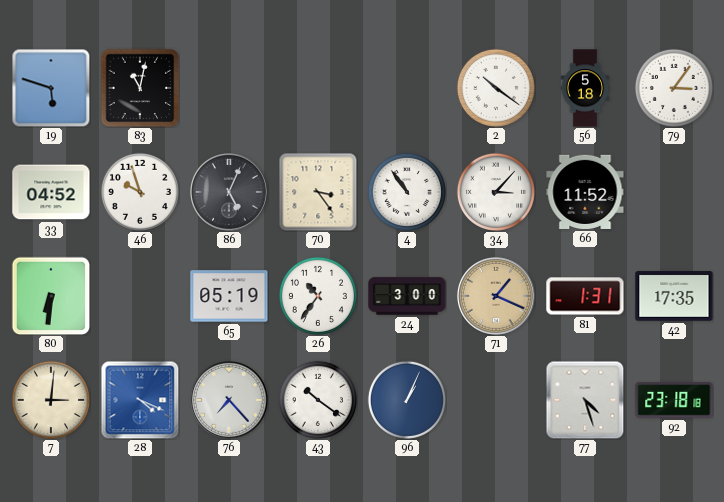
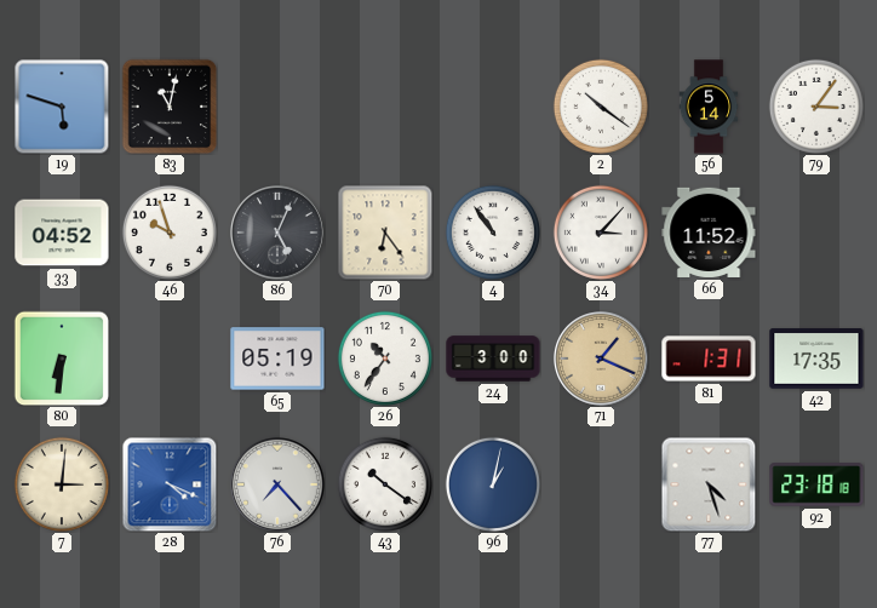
56: 5:18 -> 5:14
70: 3:24 -> 6:24
96: 1:04 -> 1:02
